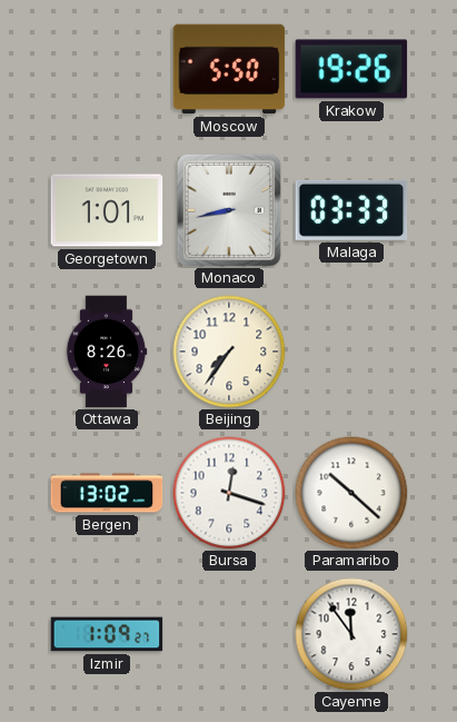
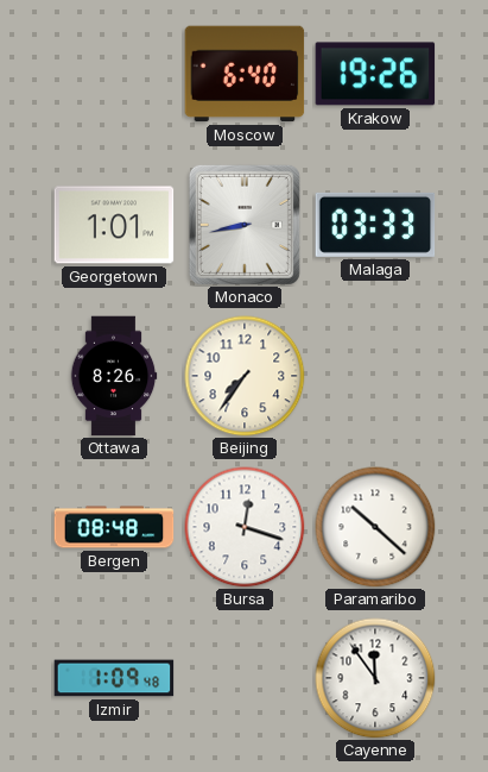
Moscow: 5:50 -> 6:40
Bergen: 13:02 -> 08:48
Izmir: 1:09:27 -> 1:09:48
